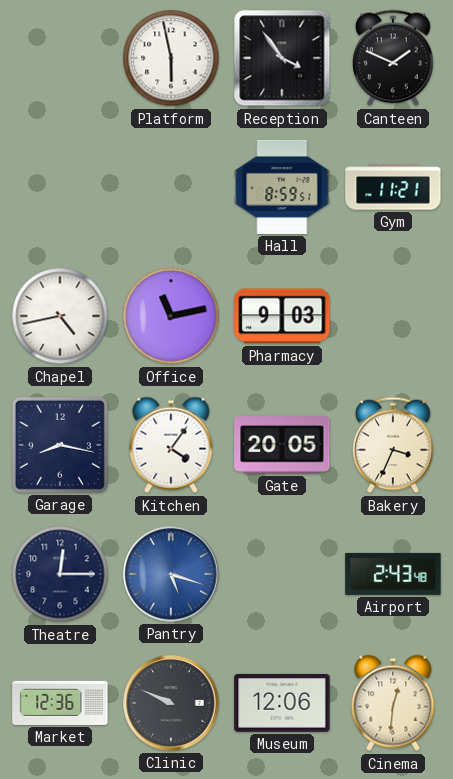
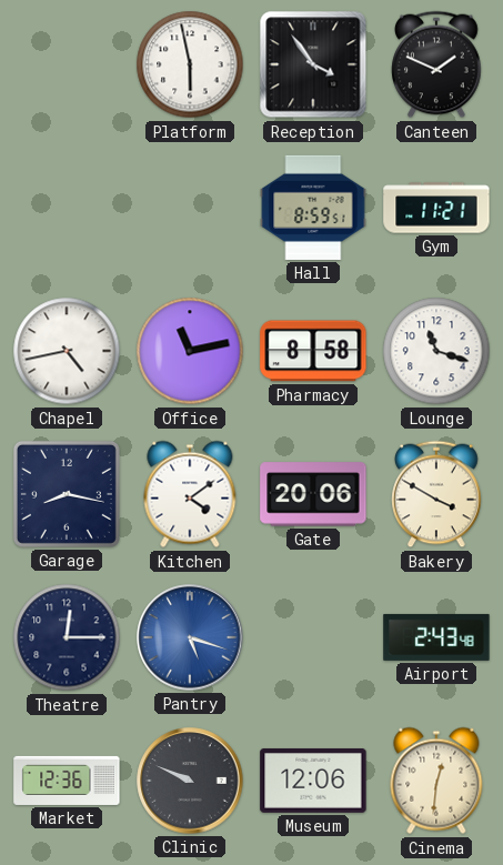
Pharmacy: 9:03 -> 8:58
Lounge: none -> 11:18
Kitchen: 4:06 -> 4:09
Gate: 20:05 -> 20:06
Bakery: 3:34 -> 3:50
